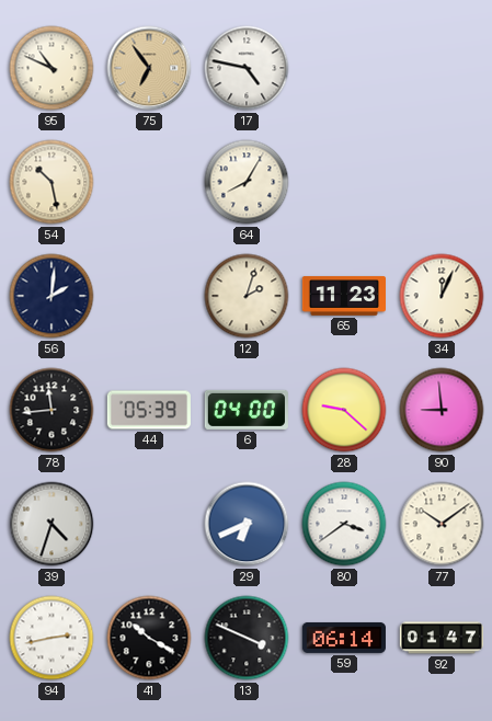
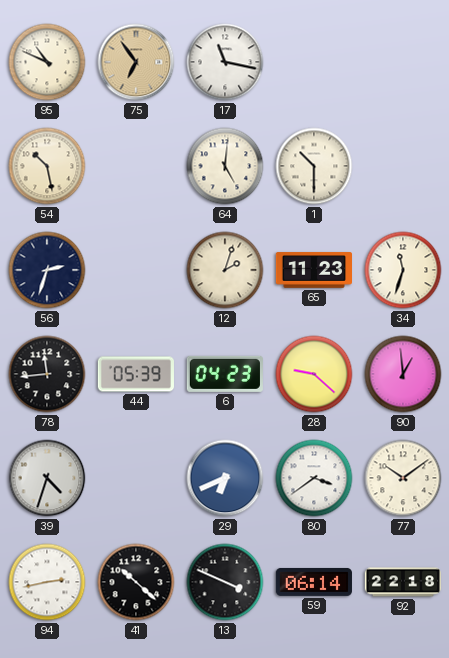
17: 4:47 -> 11:17
64: 8:05 -> 5:01
1: none -> 10:30
56: 2:01 -> 2:33
34: 12:04 -> 11:33
6: 04:00 -> 04:23
90: 8:59 -> 12:59
41: 10:20 -> 10:22
92: 01:47 -> 22:18
